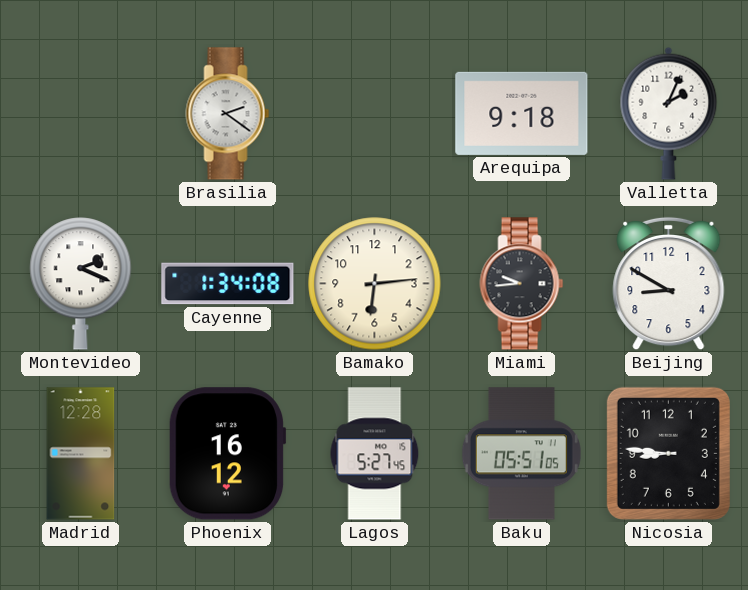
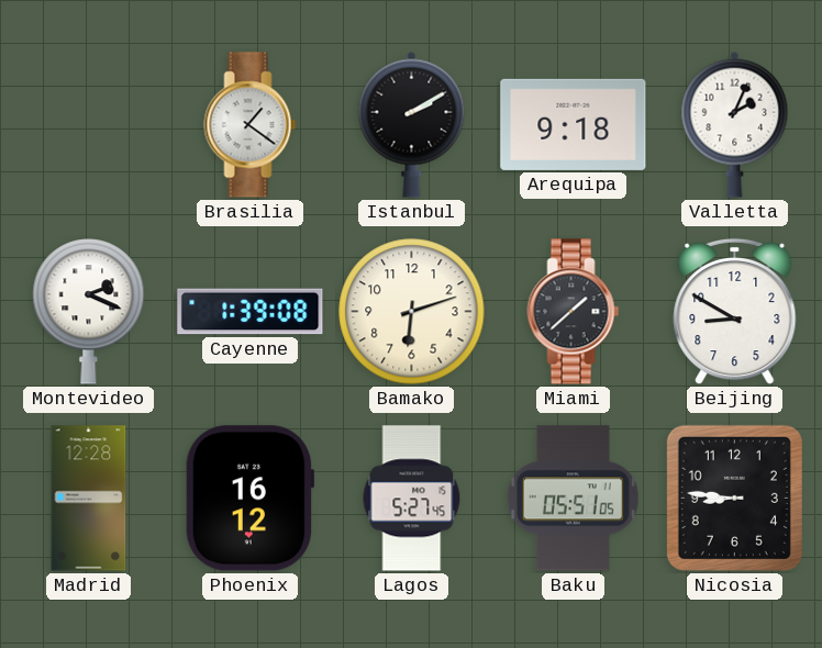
Brasilia: 2:21 -> 1:21
Istanbul: none -> 2:10
Cayenne: 1:34 -> 1:39
Bamako: 6:14 -> 6:12
Miami: 9:44 -> 1:38
